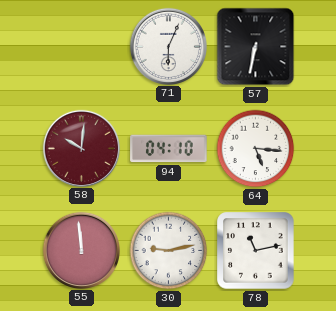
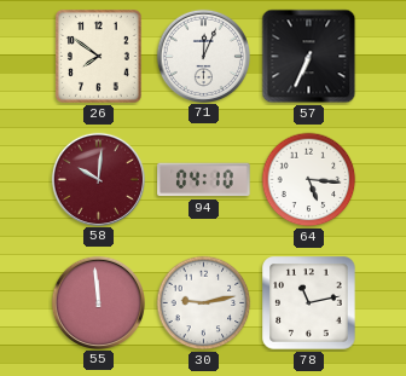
26: none -> 7:51
71: 6:04 -> 12:04
57: 6:32 -> 6:34
